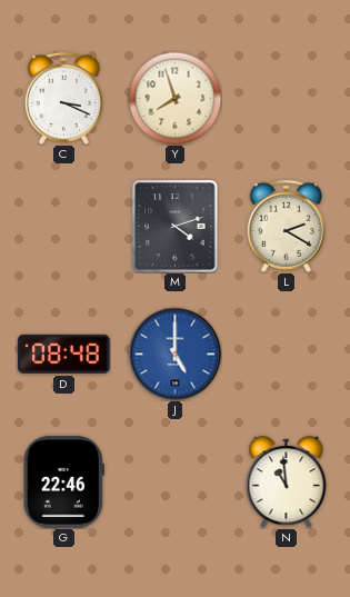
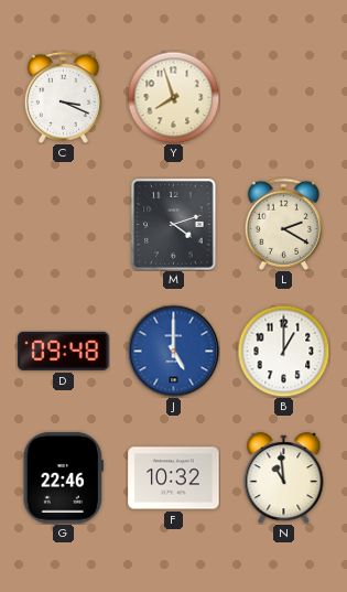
D: 08:48 -> 09:48
B: none -> 1:00
F: none -> 10:32
